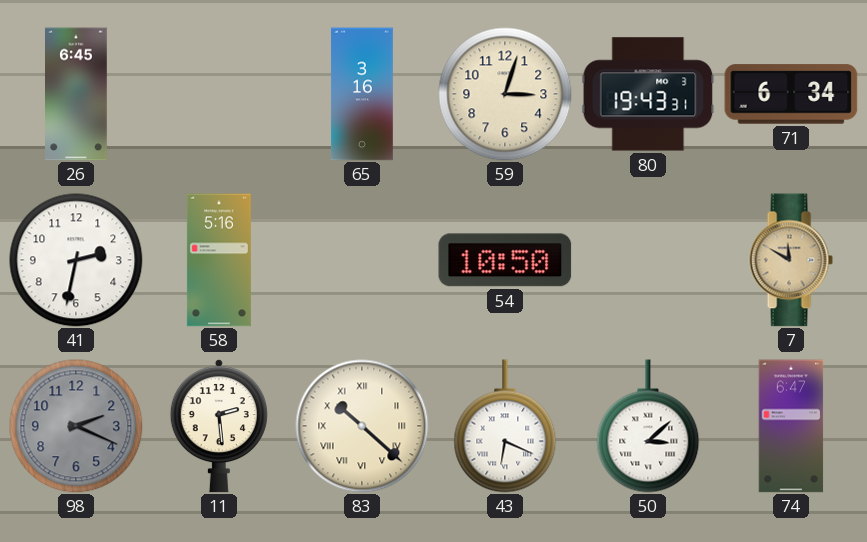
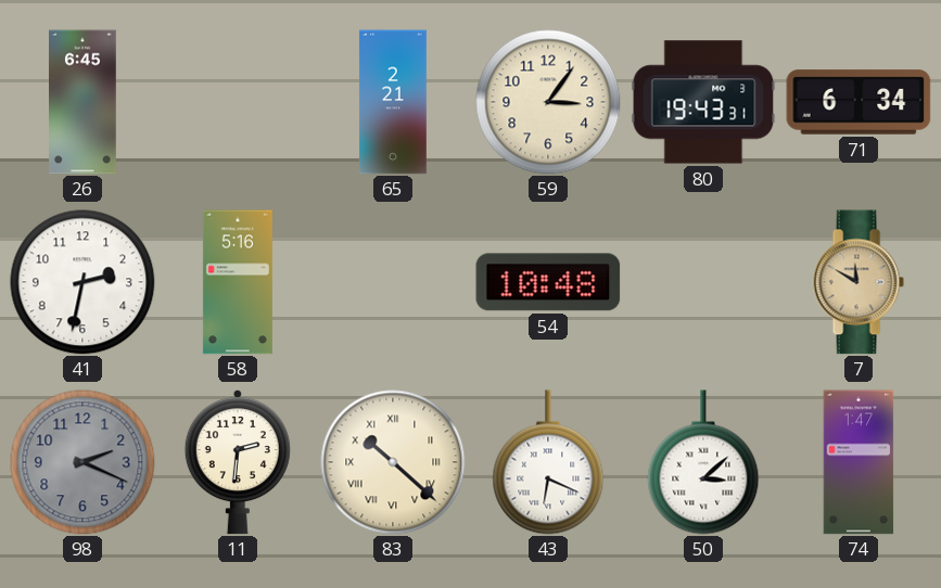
65: 3:16 -> 2:21
59: 3:03 -> 3:06
54: 10:50 -> 10:48
11: 2:29 -> 2:31
74: 6:47 -> 1:47
